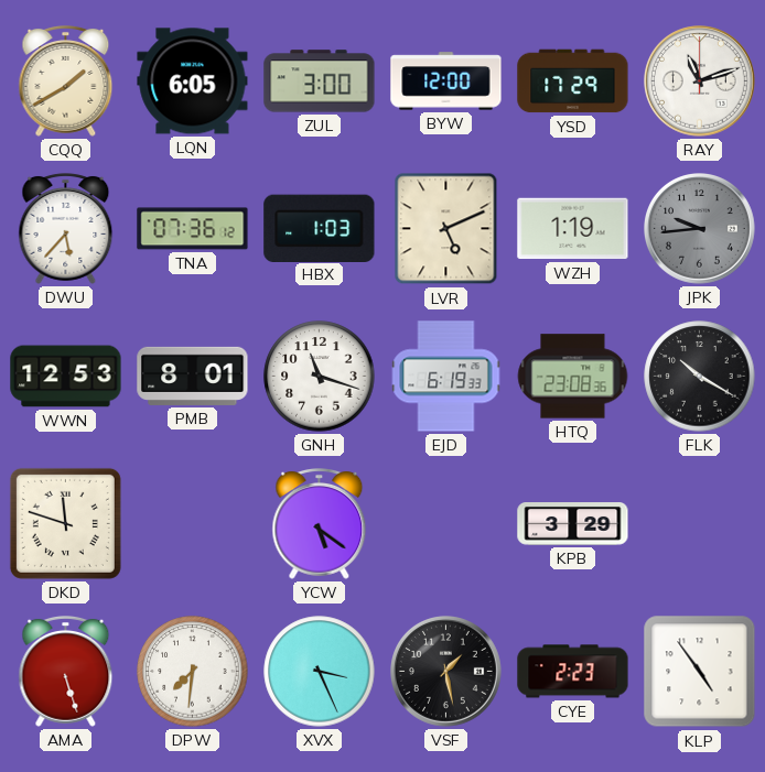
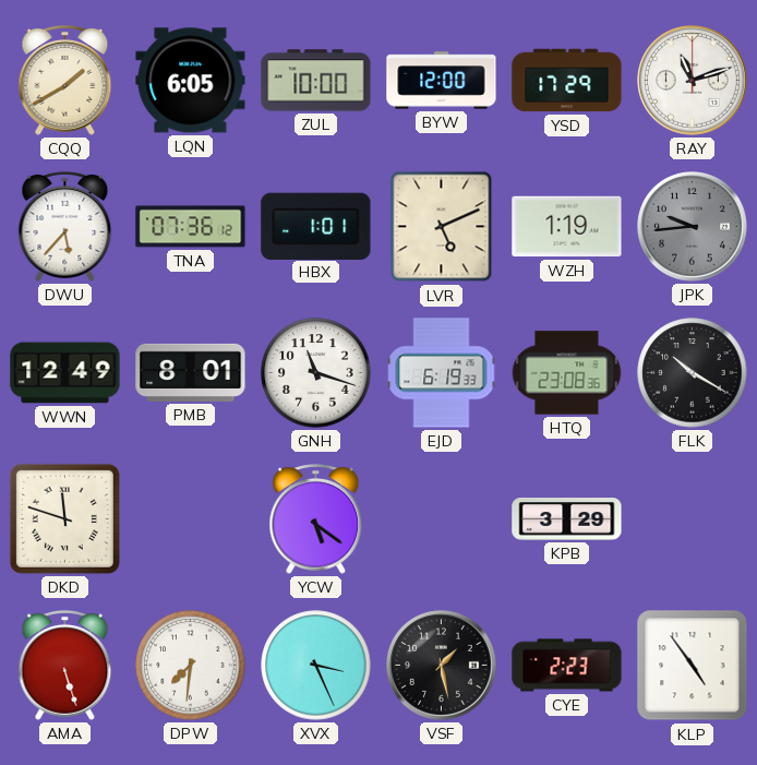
ZUL: 3:00 -> 10:00
HBX: 1:03 -> 1:01
WWN: 12:53 -> 12:49
